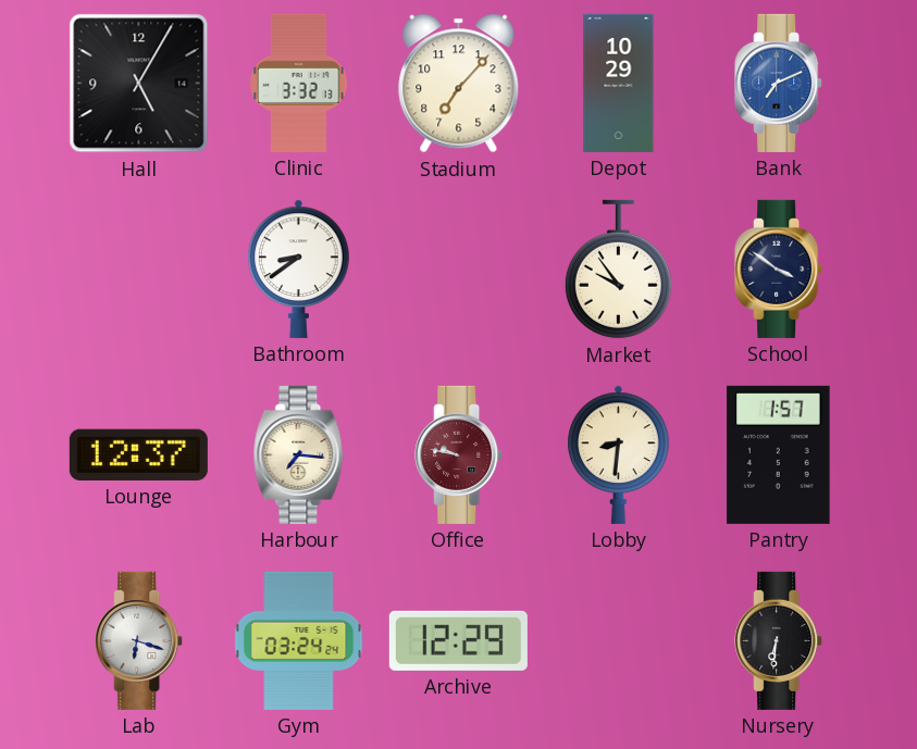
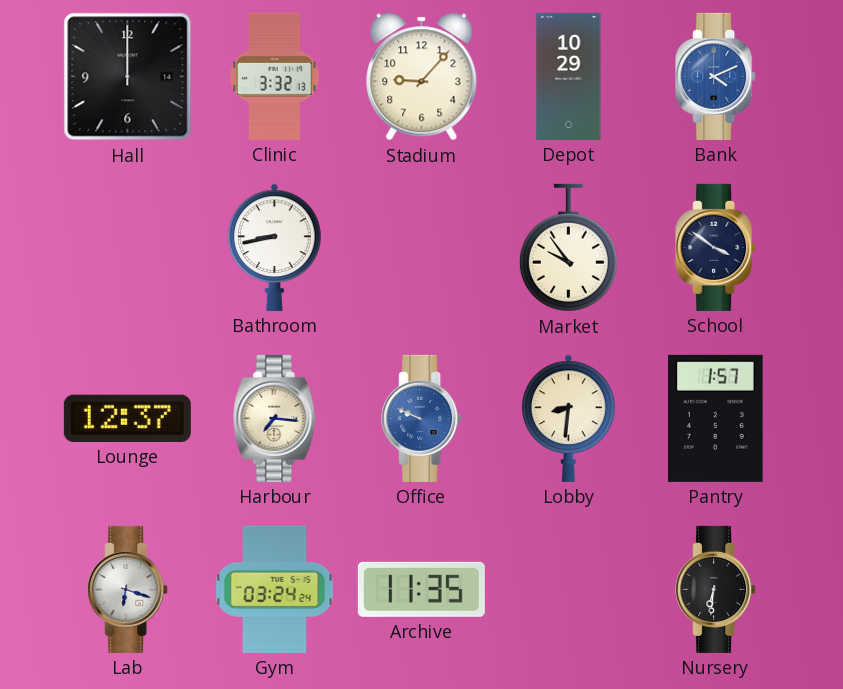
Hall: 5:05 -> 12:00
Stadium: 7:07 -> 9:07
Bank: 7:11 -> 4:11
Bathroom: 8:39 -> 8:43
Office: 9:47 -> 9:49
Office dial: burgundy -> blue
Archive: 12:29 -> 11:35
